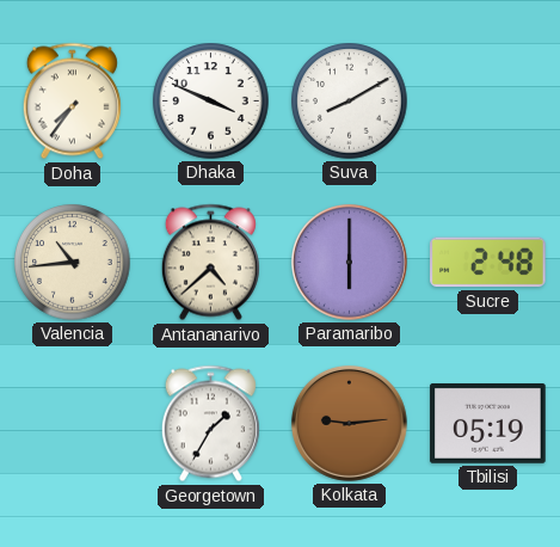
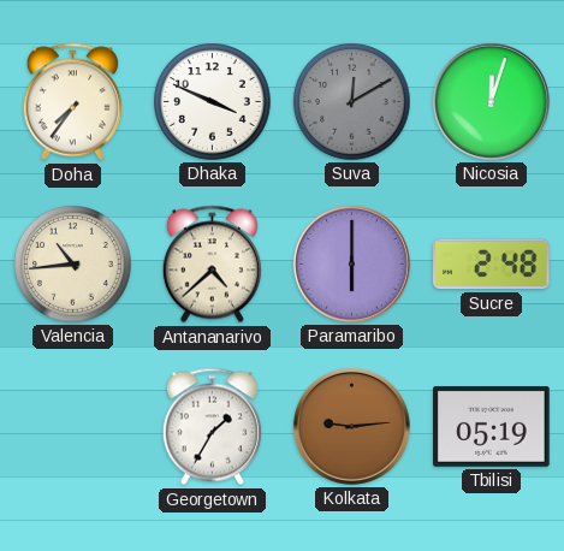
Suva: 8:10 -> 12:10
Suva dial: white -> grey
Nicosia: none -> 12:03
